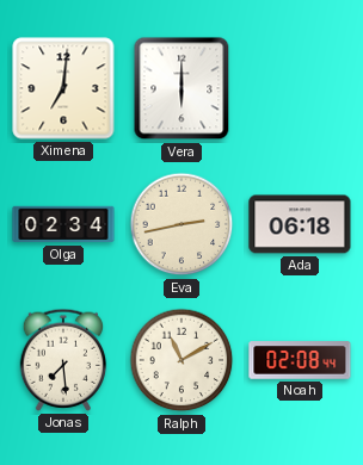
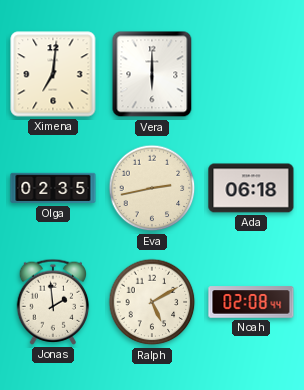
Olga: 02:34 -> 02:35
Jonas: 7:29 -> 1:59
Ralph: 11:10 -> 5:10
